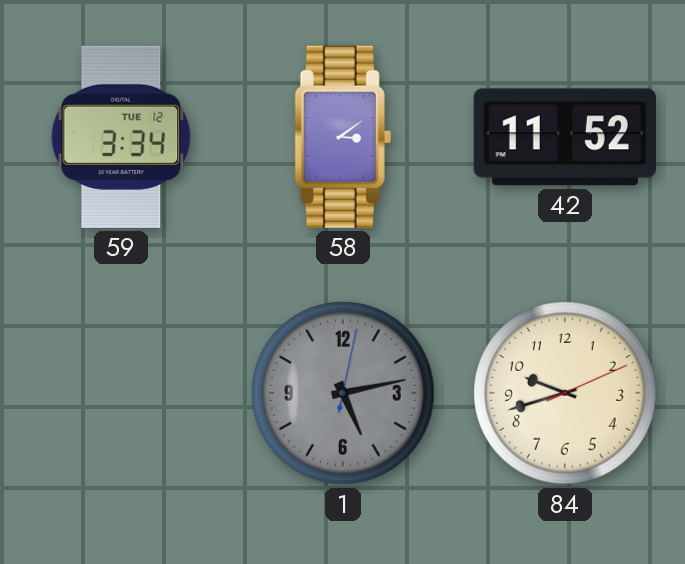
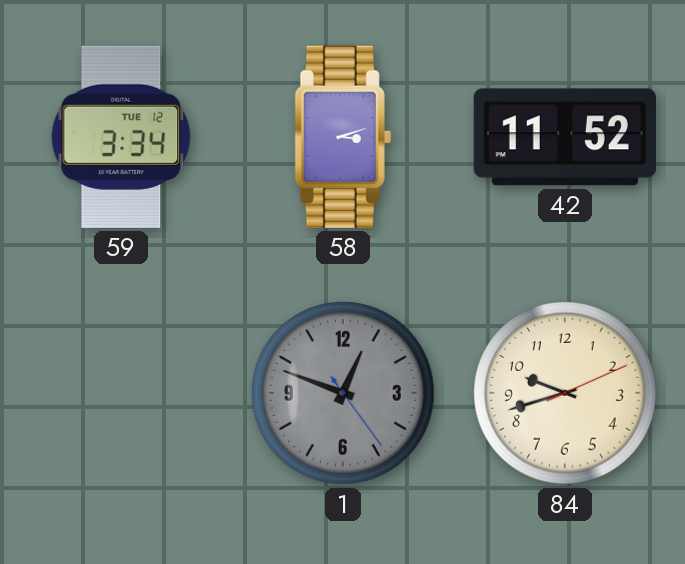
58: 3:09 -> 3:12
1: 5:13 -> 12:48
